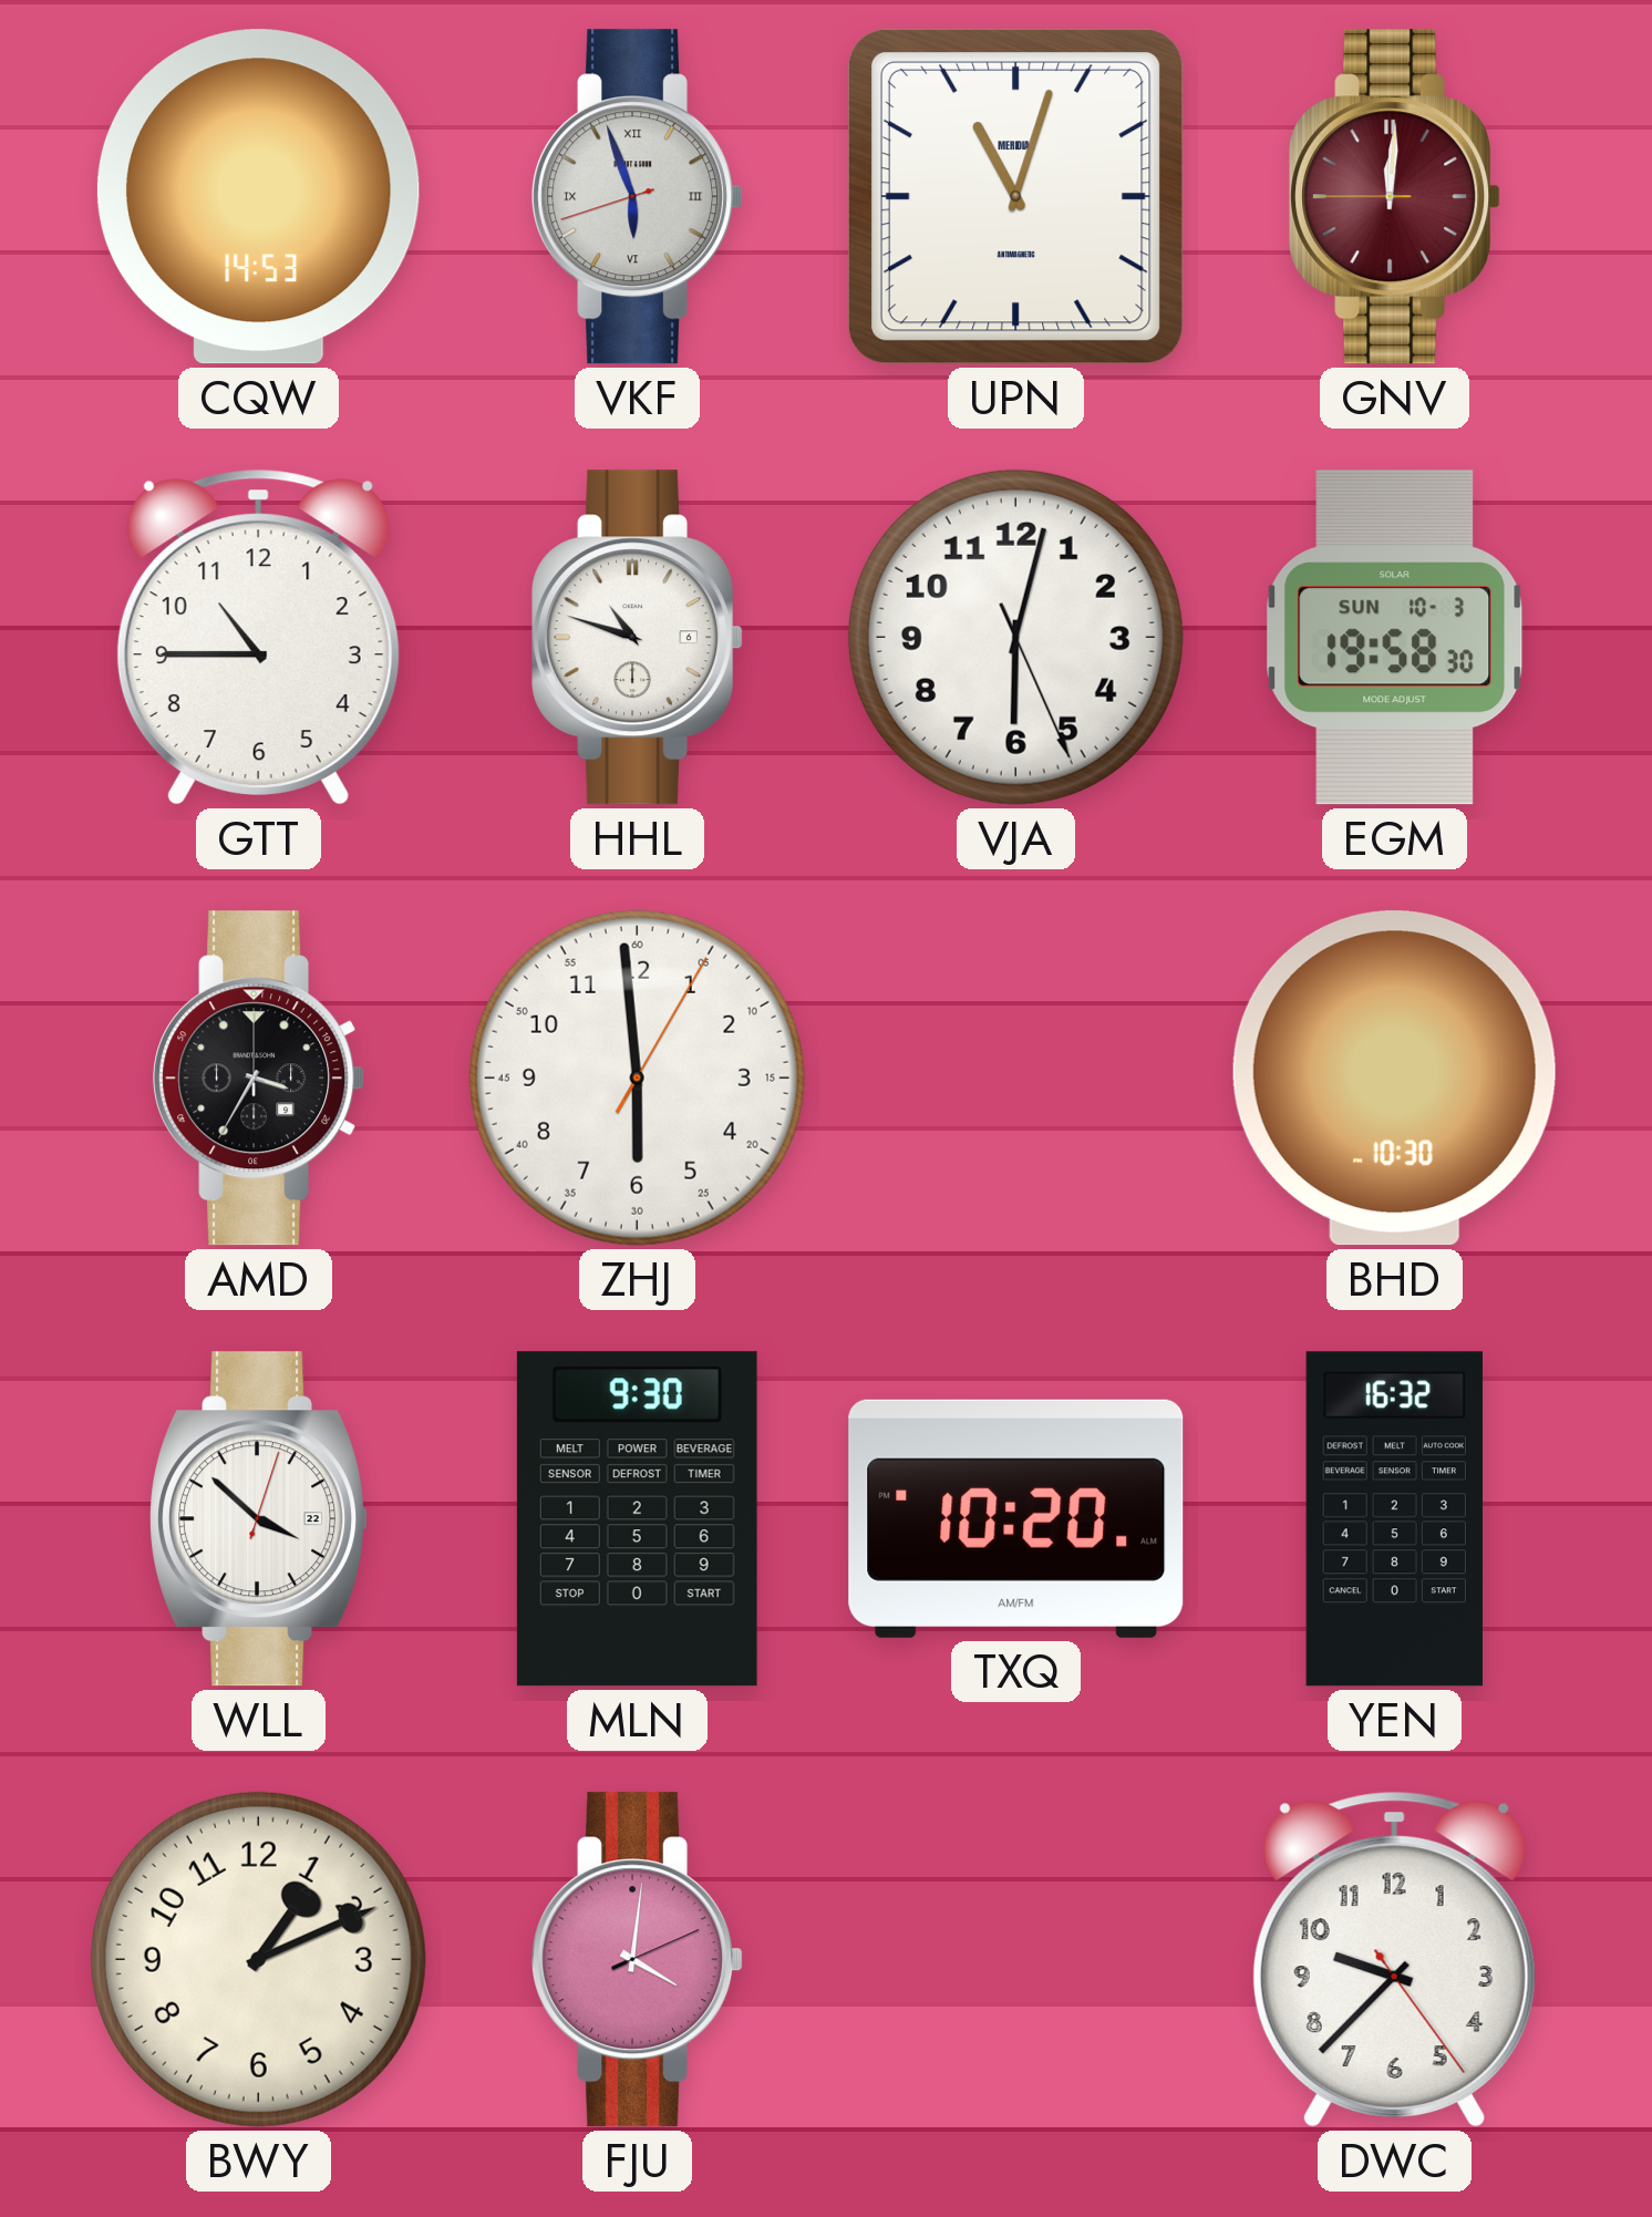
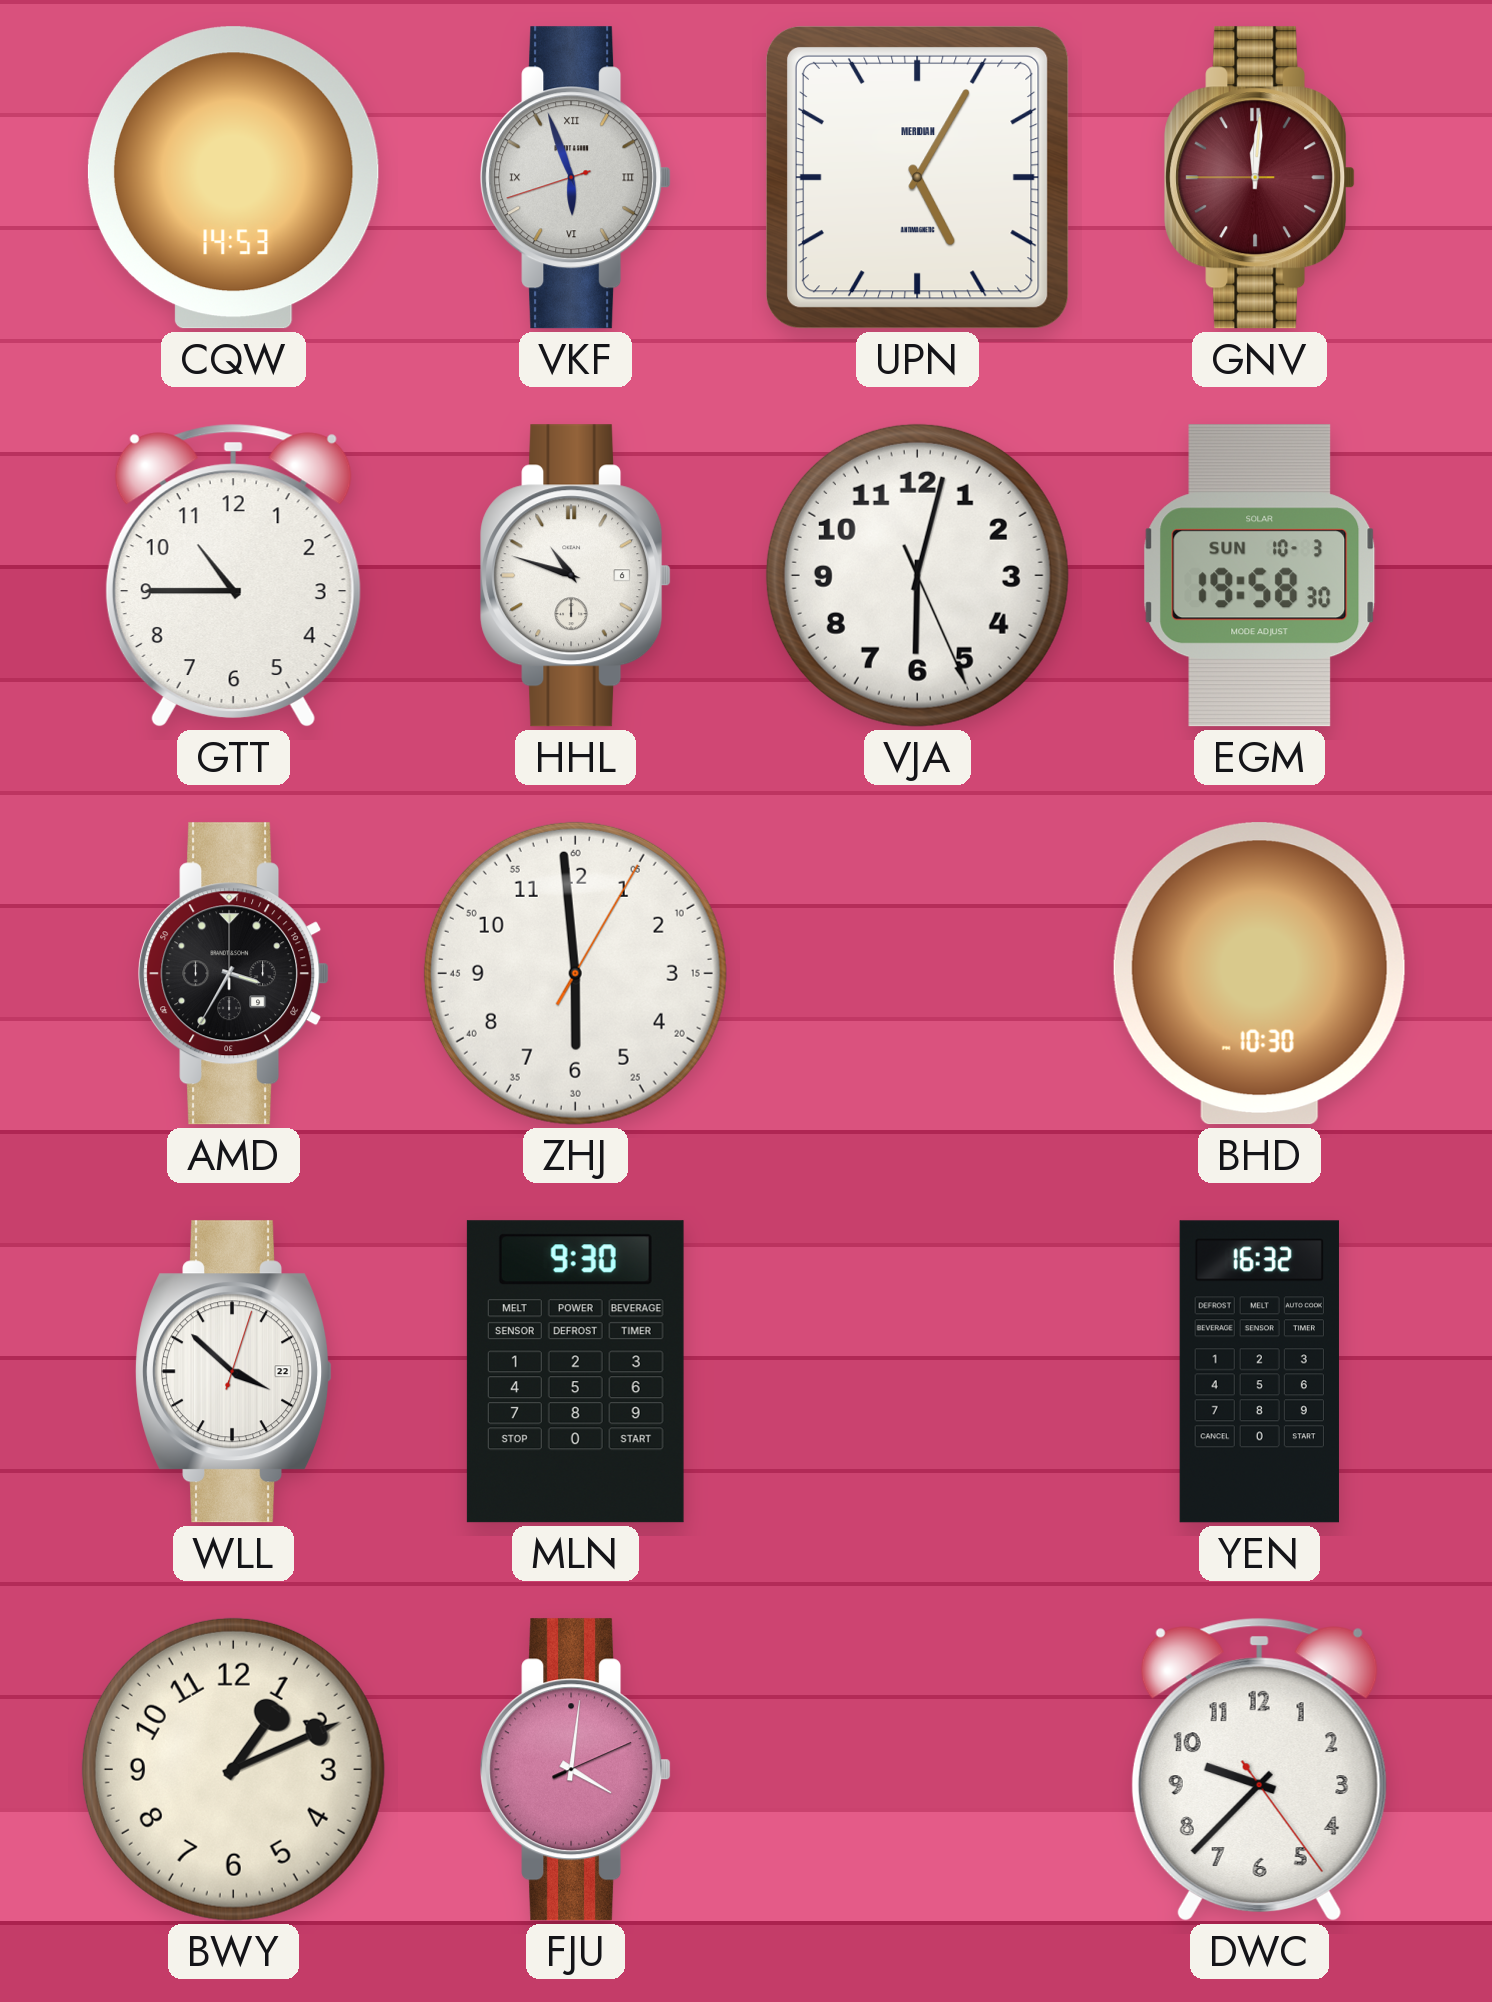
UPN: 11:03 -> 5:05
TXQ: 10:20 -> none
